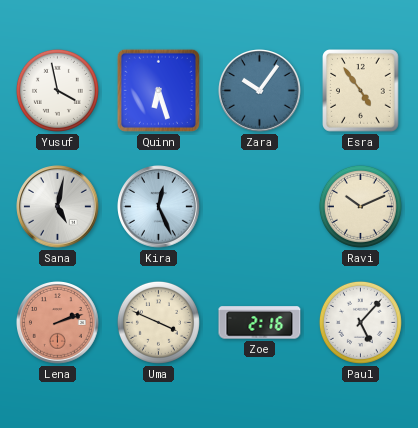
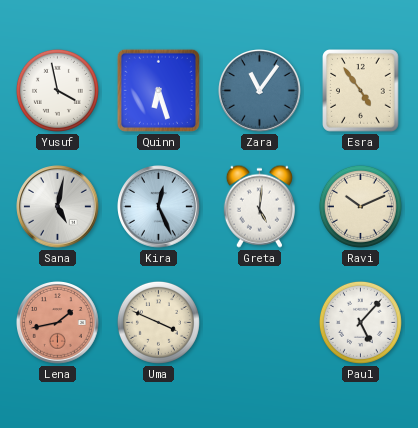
Zara: 10:06 -> 11:06
Greta: none -> 5:01
Lena: 2:12 -> 1:43
Zoe: 2:16 -> none
